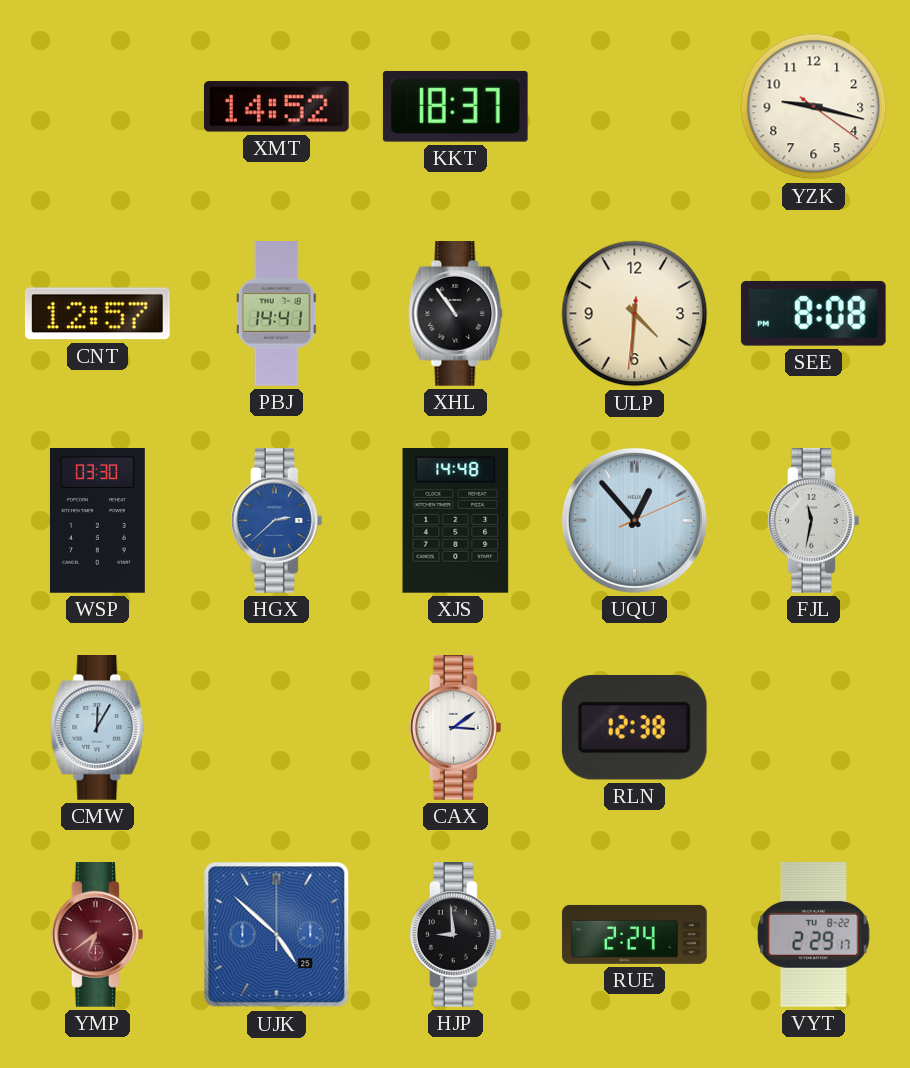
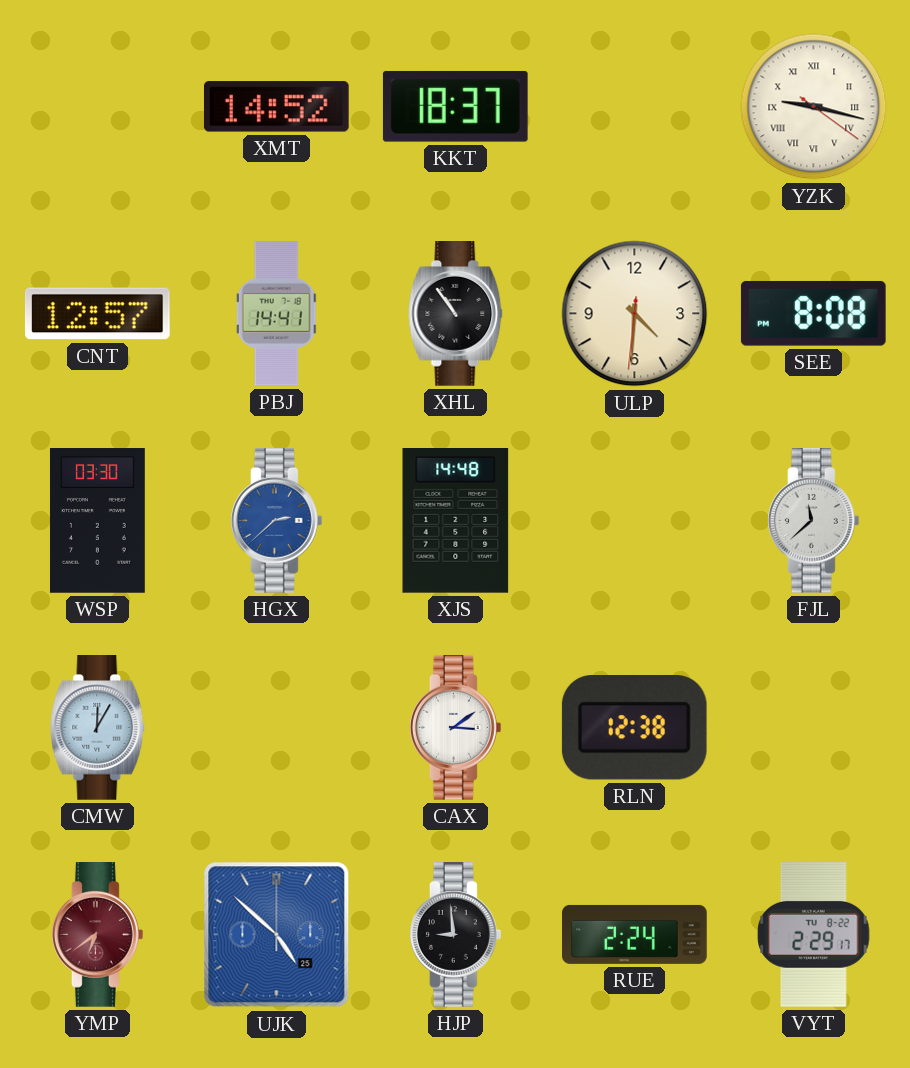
YZK numerals: Arabic -> Roman
UQU: 12:53 -> none
FJL: 11:32 -> 11:38
